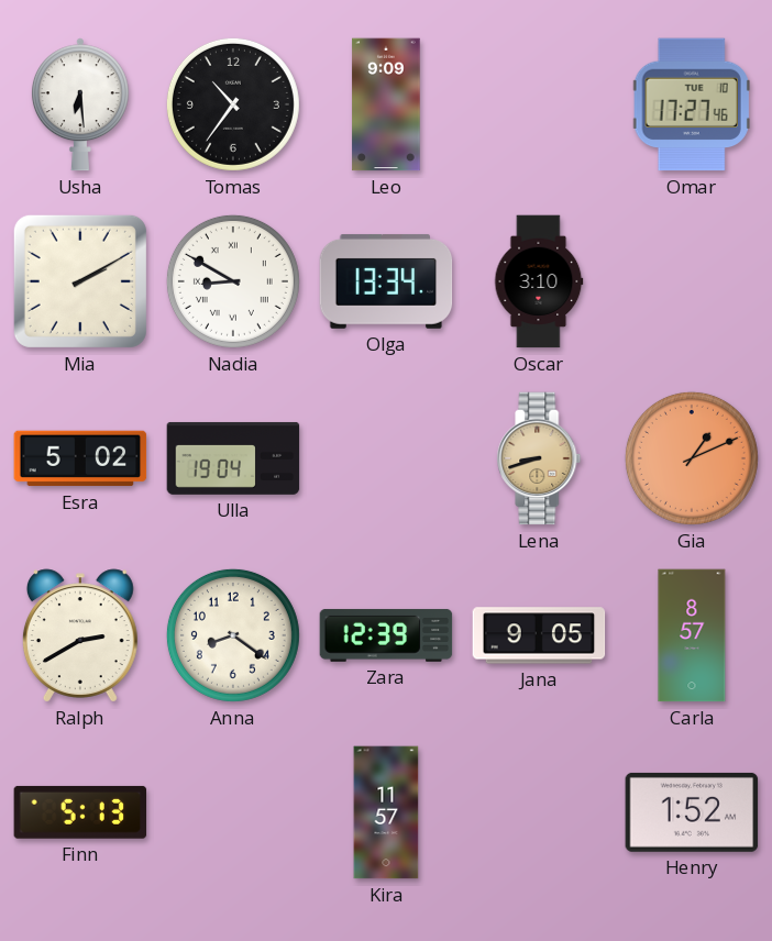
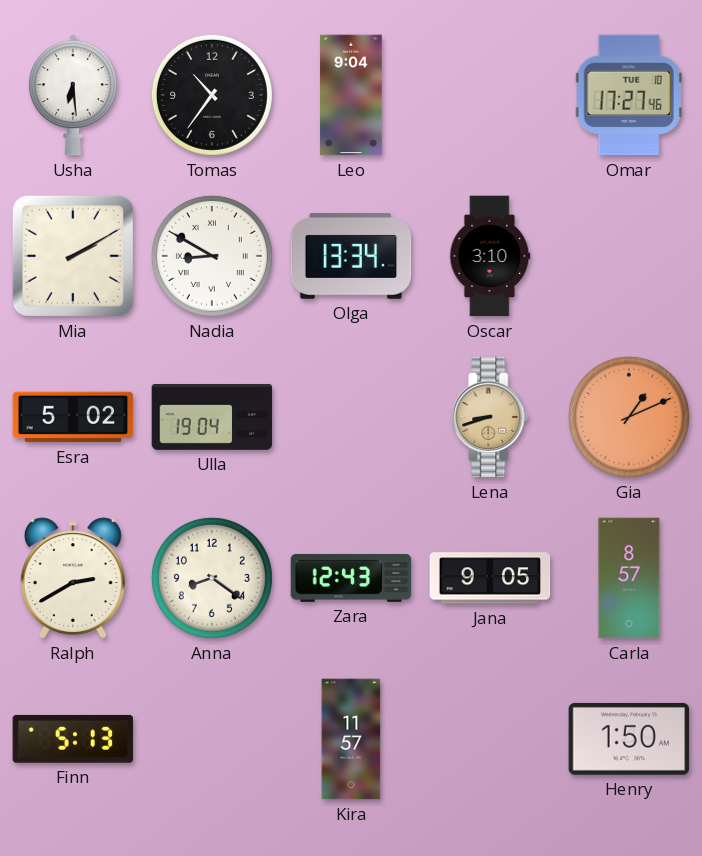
Leo: 9:09 -> 9:04
Zara: 12:39 -> 12:43
Henry: 1:52 -> 1:50
